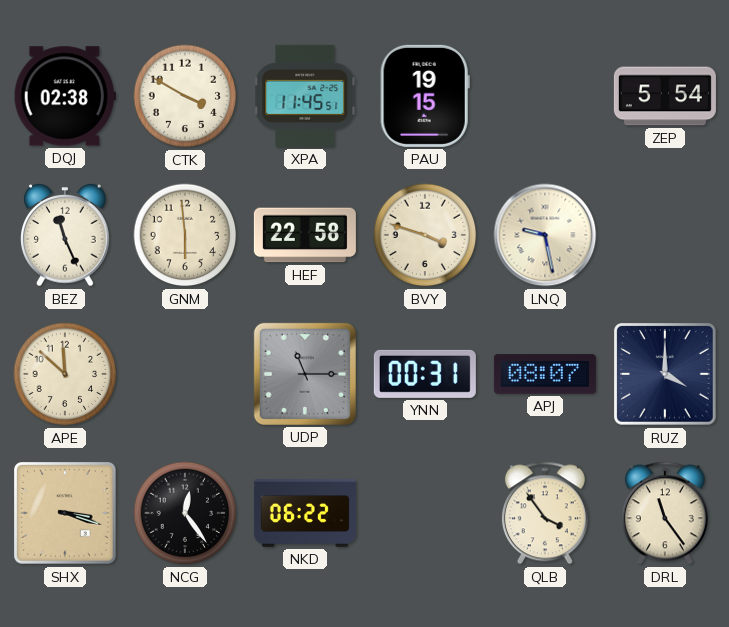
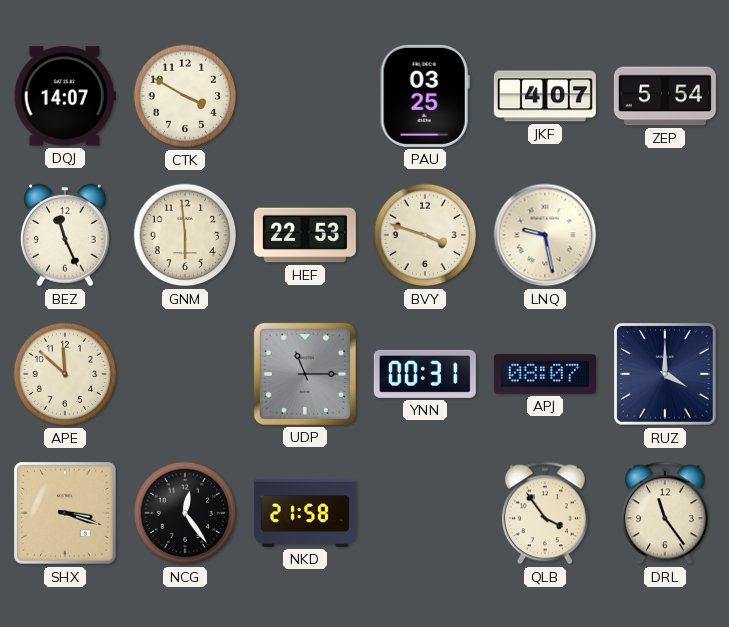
DQJ: 02:38 -> 14:07
XPA: 11:45 -> none
PAU: 19:15 -> 03:25
JKF: none -> 4:07
HEF: 22:58 -> 22:53
NKD: 06:22 -> 21:58
